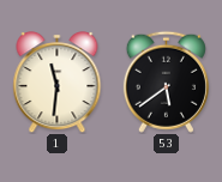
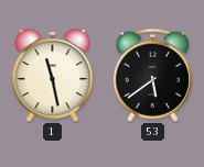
1: 11:31 -> 11:28
